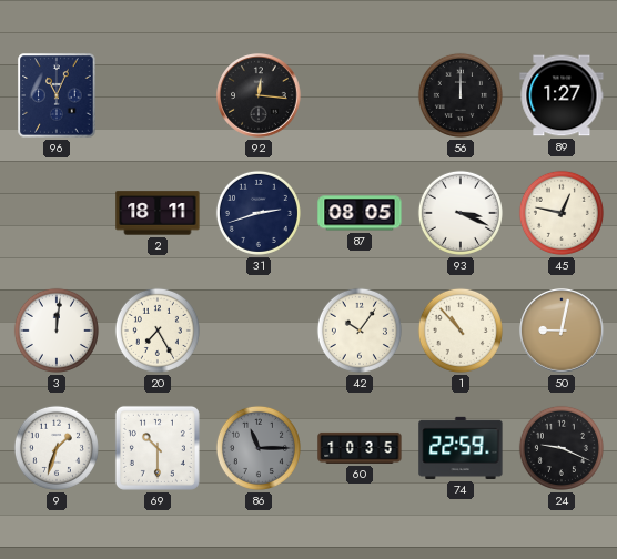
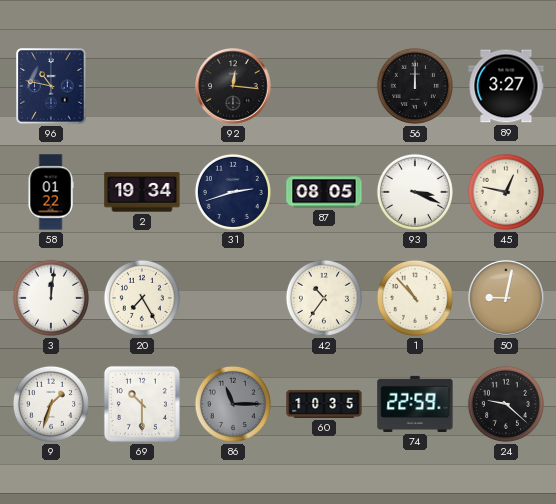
96: 11:04 -> 10:47
89: 1:27 -> 3:27
58: none -> 01:22
2: 18:11 -> 19:34
42: 10:06 -> 10:36
24: 9:19 -> 9:22
